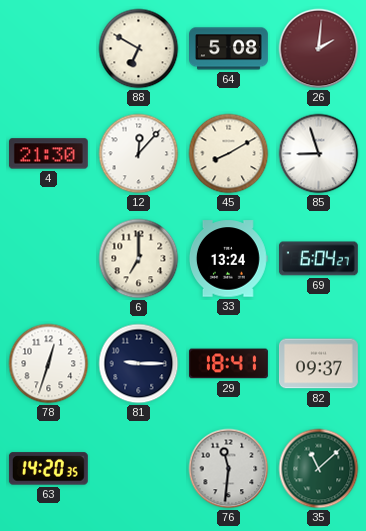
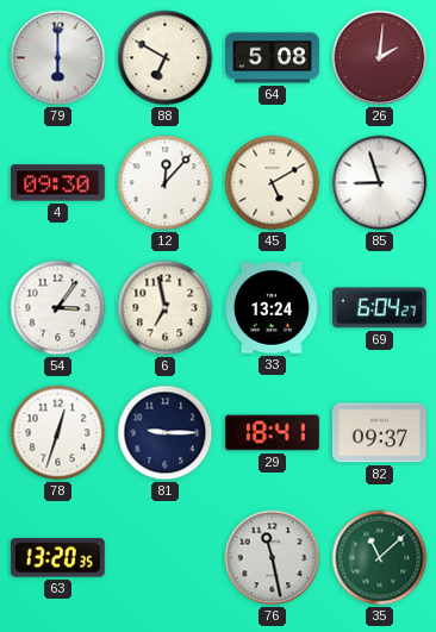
79: none -> 6:00
4: 21:30 -> 09:30
45: 8:10 -> 5:10
54: none -> 3:06
6: 7:00 -> 6:58
63: 14:20 -> 13:20
76: 11:31 -> 11:28
